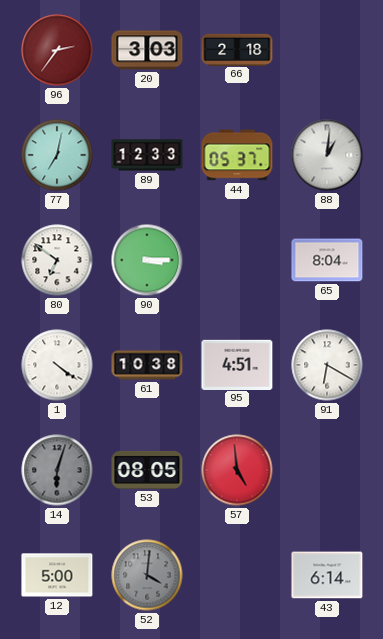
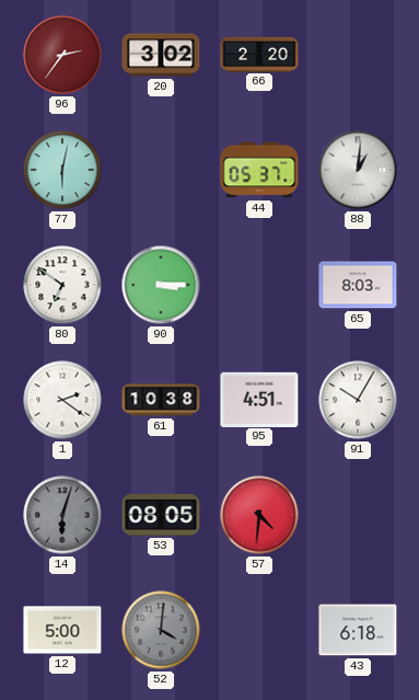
20: 3:03 -> 3:02
66: 2:18 -> 2:20
77: 7:02 -> 6:02
89: 12:33 -> none
65: 8:04 -> 8:03
1: 4:21 -> 2:21
91: 6:20 -> 10:05
57: 4:59 -> 4:31
43: 6:14 -> 6:18
